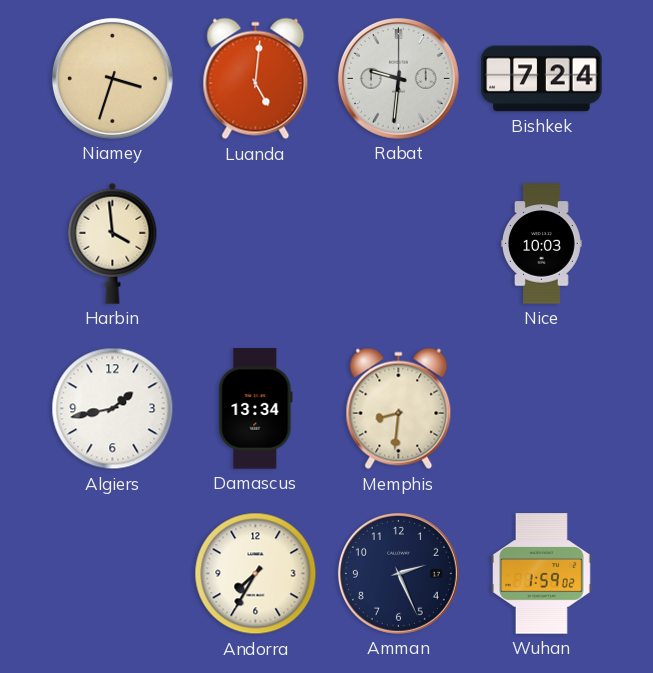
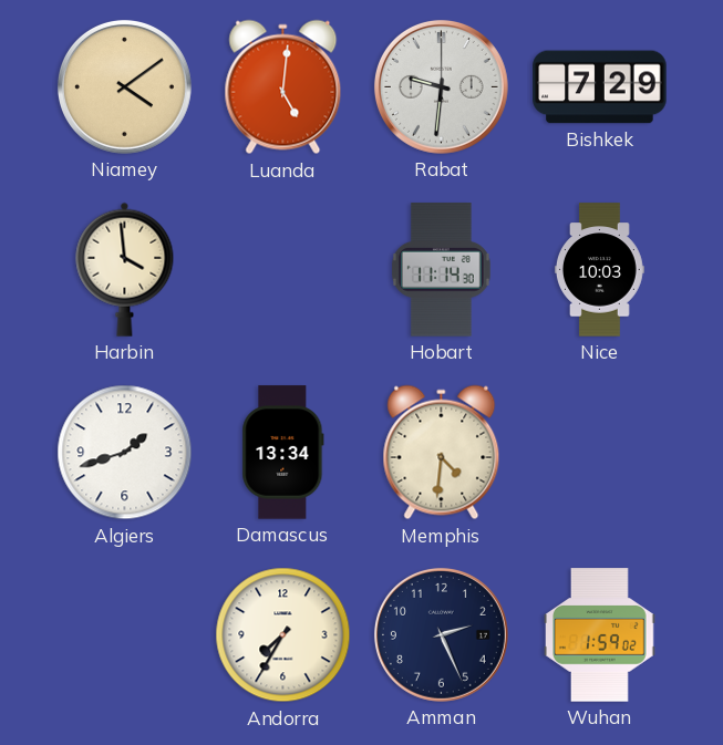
Niamey: 3:33 -> 4:09
Bishkek: 7:24 -> 7:29
Hobart: none -> 11:14
Algiers: 1:43 -> 1:42
Memphis: 8:31 -> 4:31
